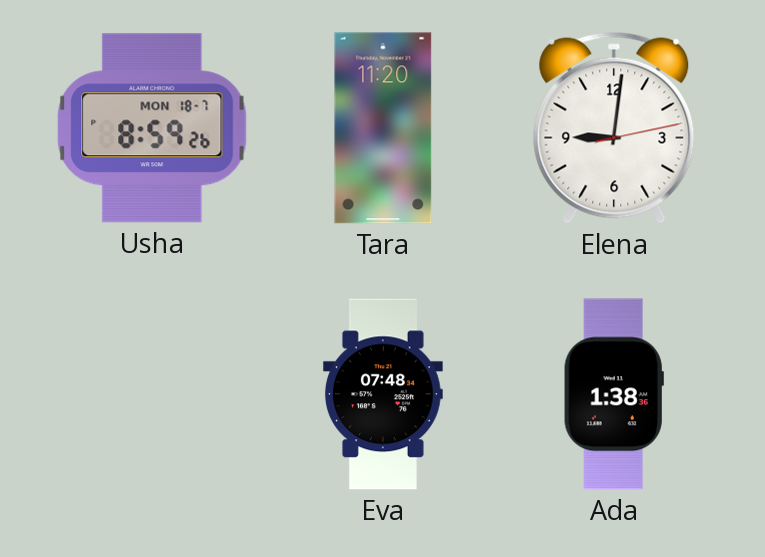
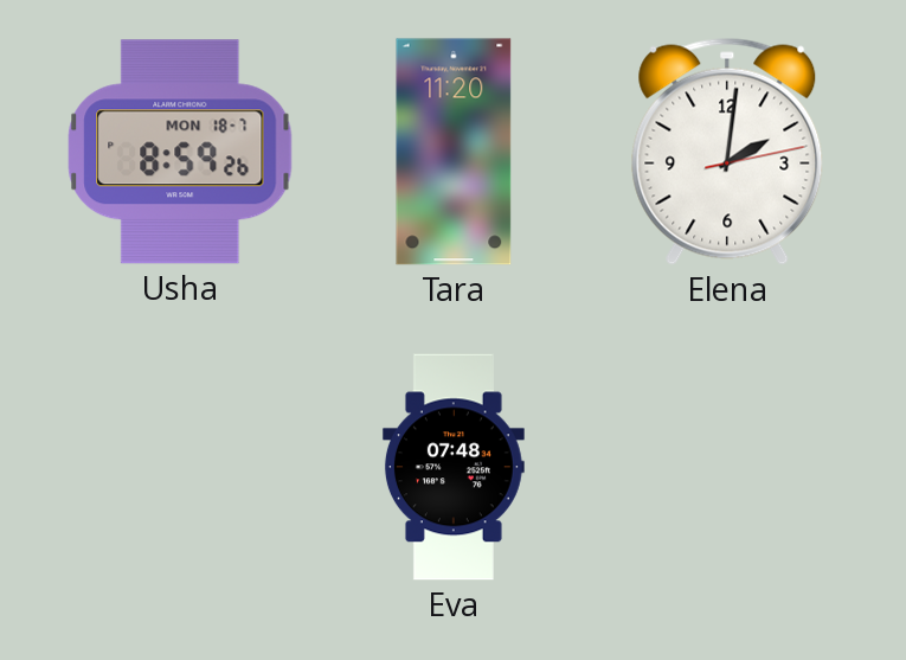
Elena: 9:01 -> 2:01
Ada: 1:38 -> none
